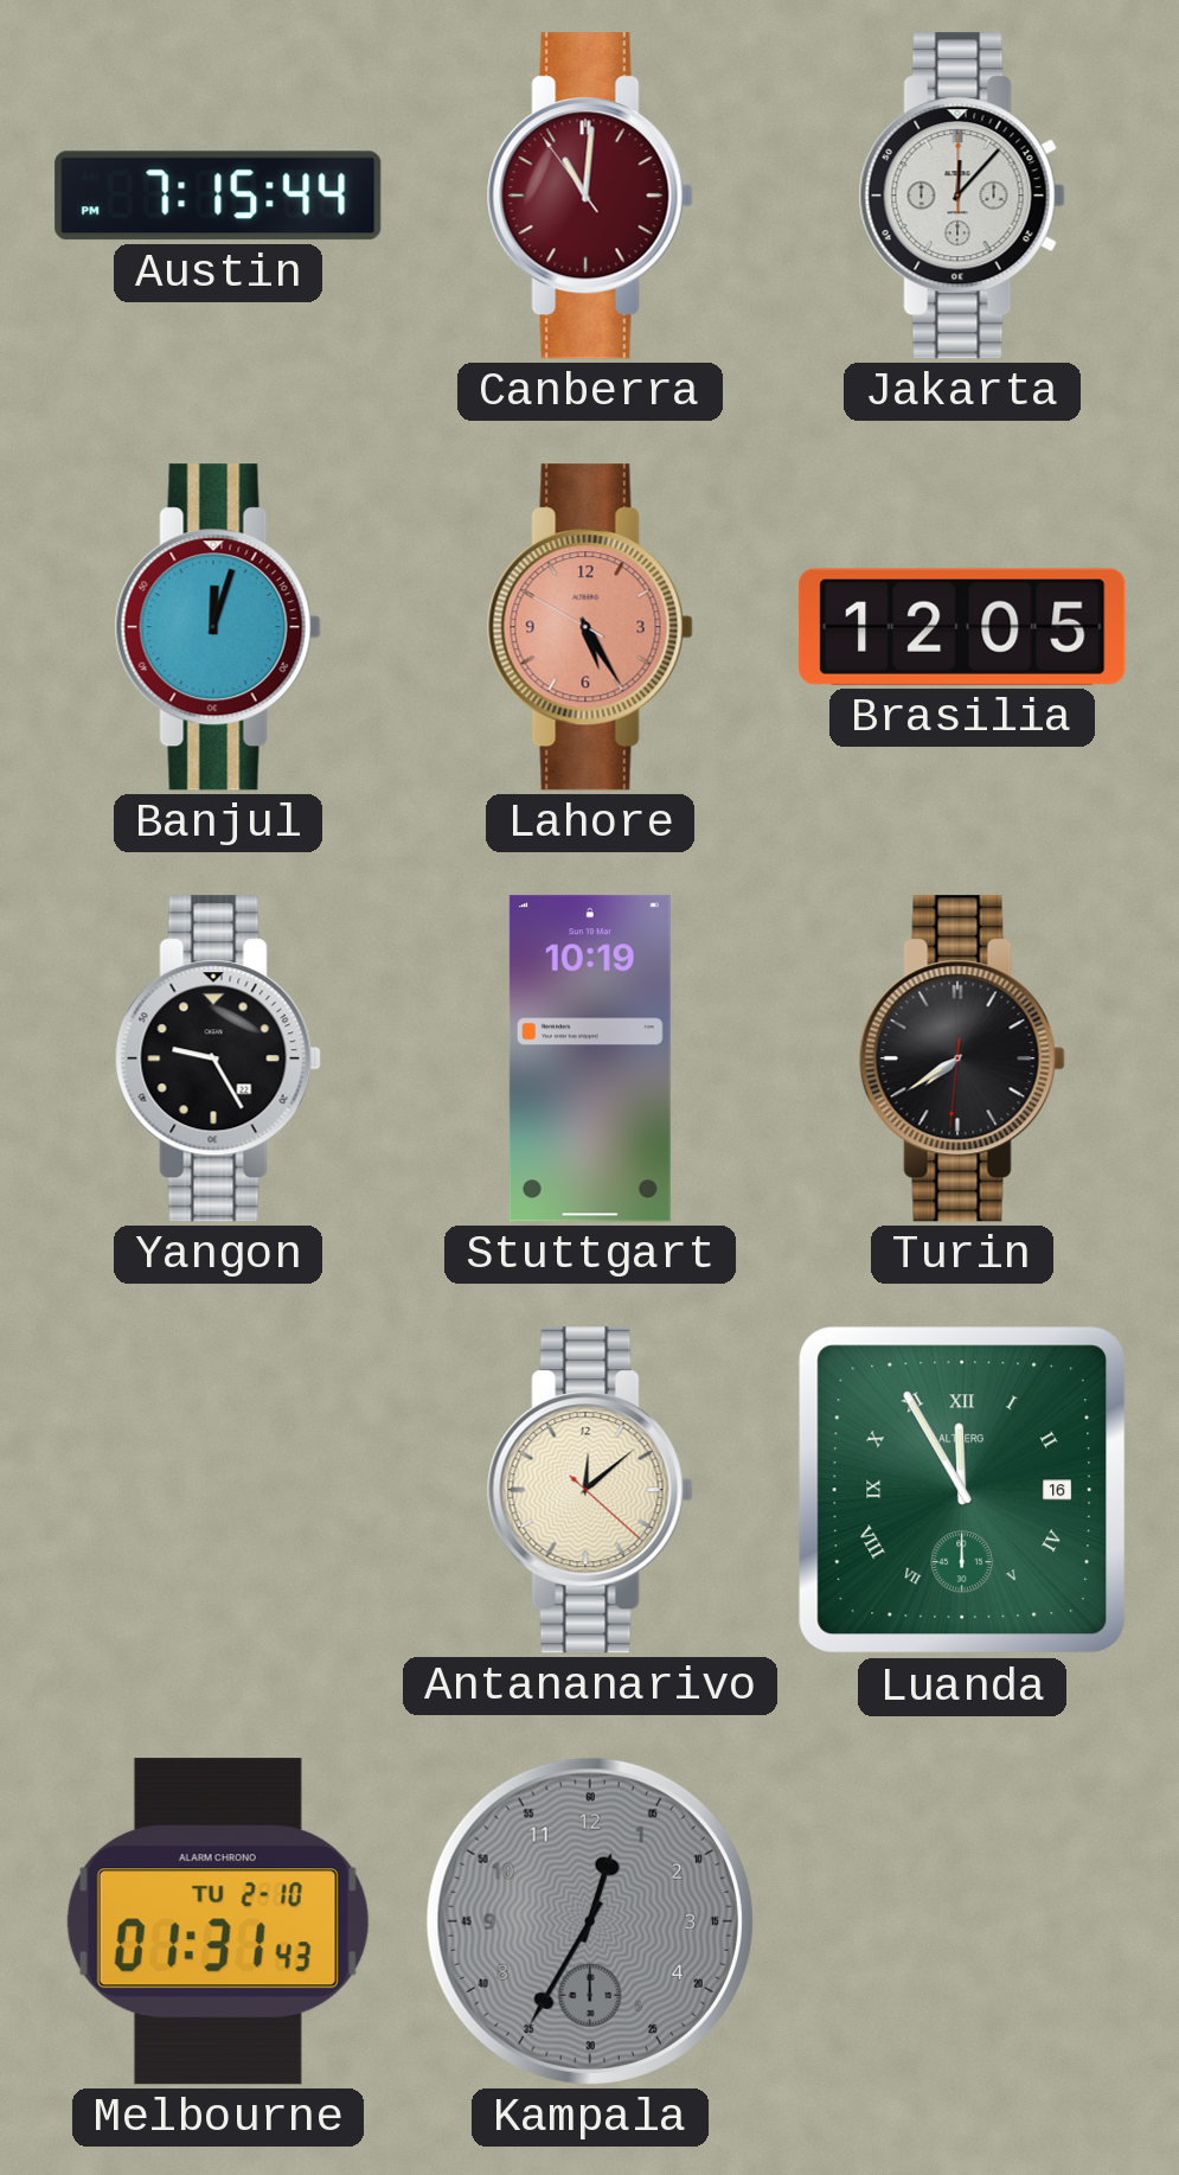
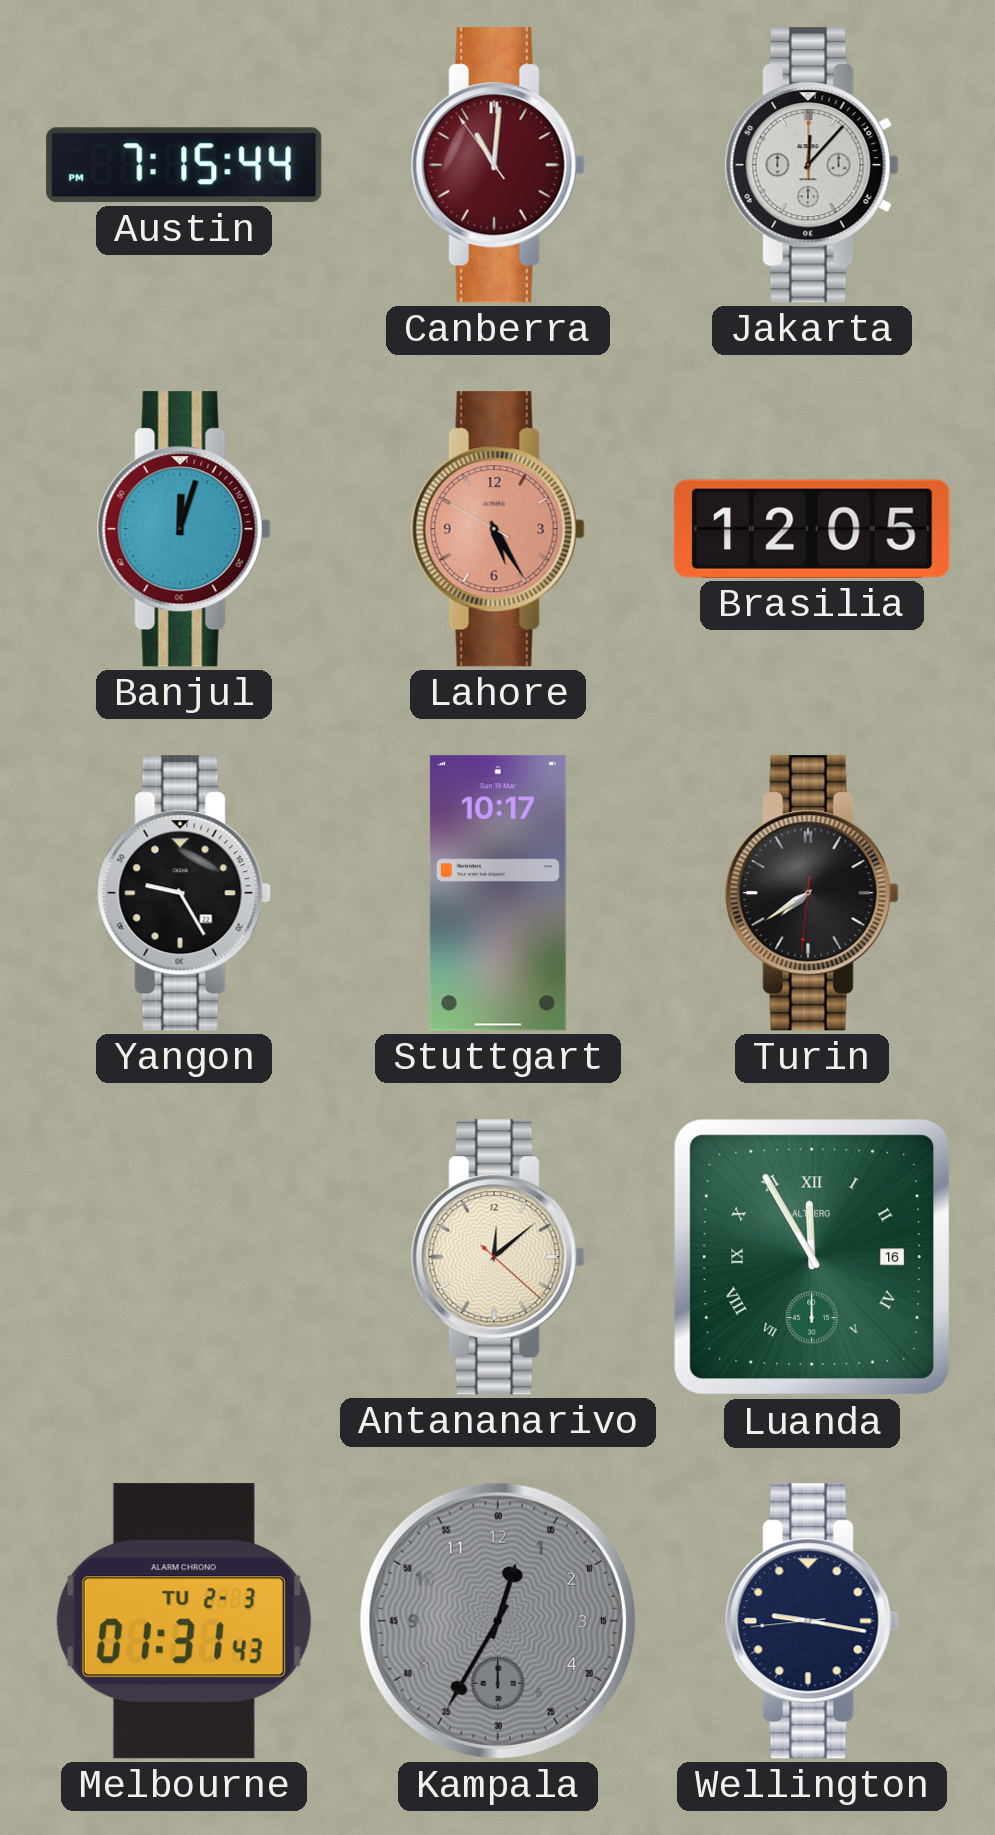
Stuttgart: 10:19 -> 10:17
Melbourne date: TU 2-10 -> TU 2-3
Wellington: none -> 9:16
